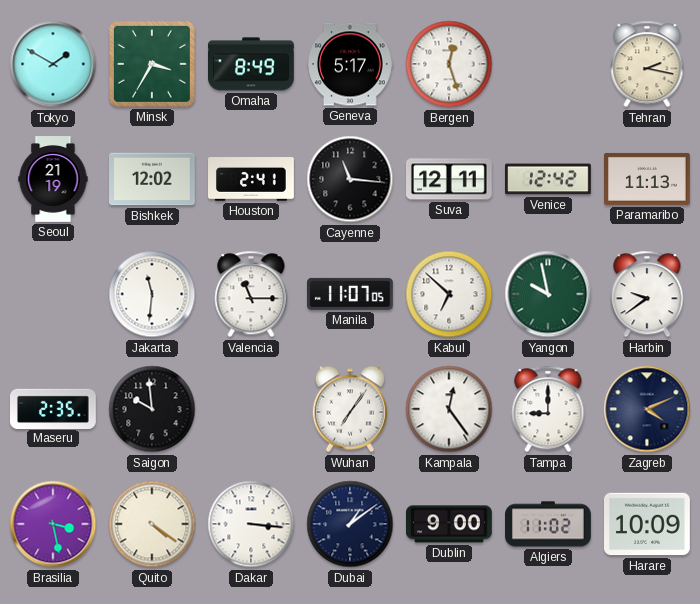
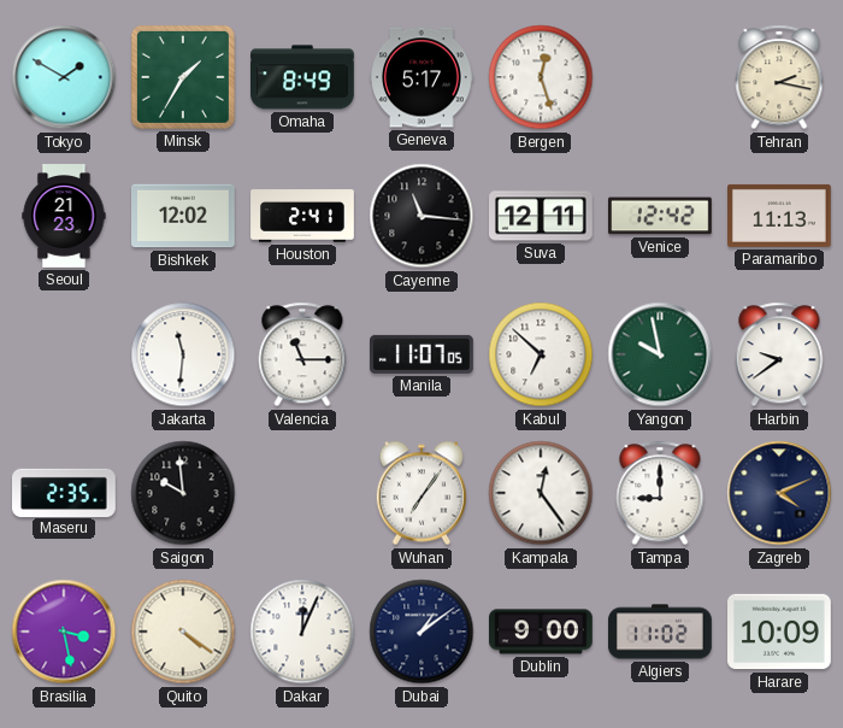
Minsk: 3:35 -> 1:35
Seoul: 21:19 -> 21:23
Dakar: 3:16 -> 12:04
